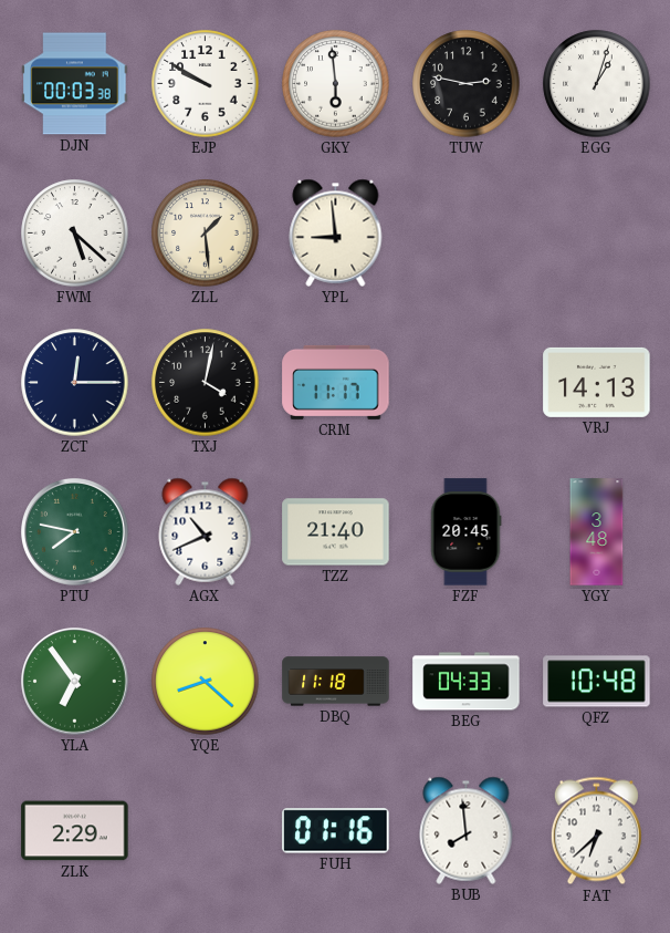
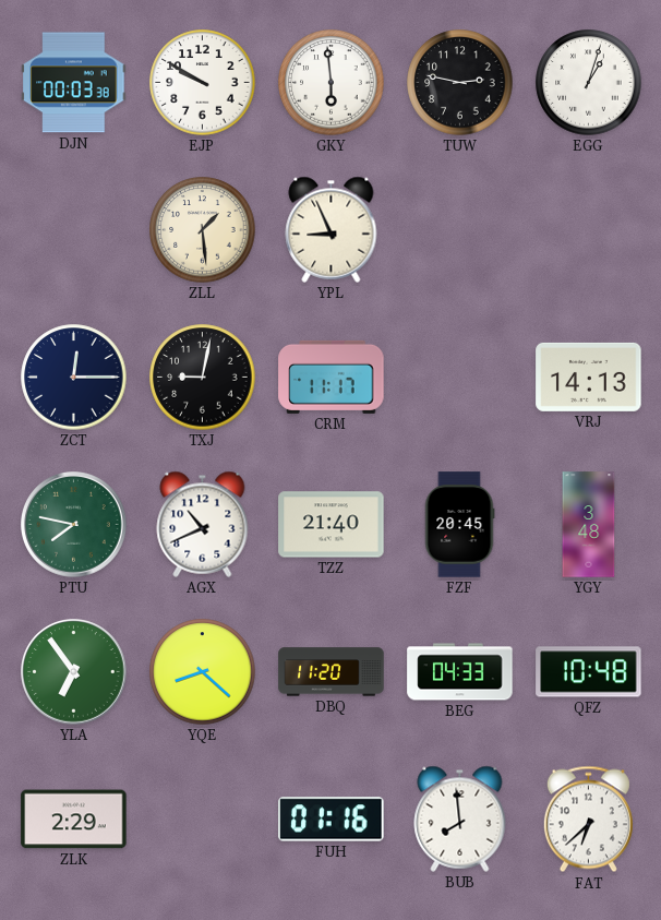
FWM: 5:22 -> none
YPL: 8:59 -> 8:56
TXJ: 4:02 -> 9:02
DBQ: 11:18 -> 11:20
